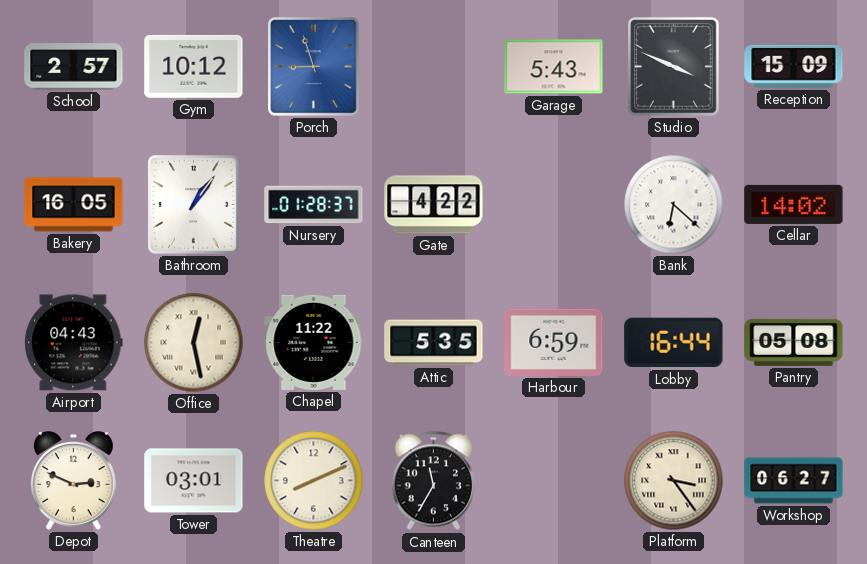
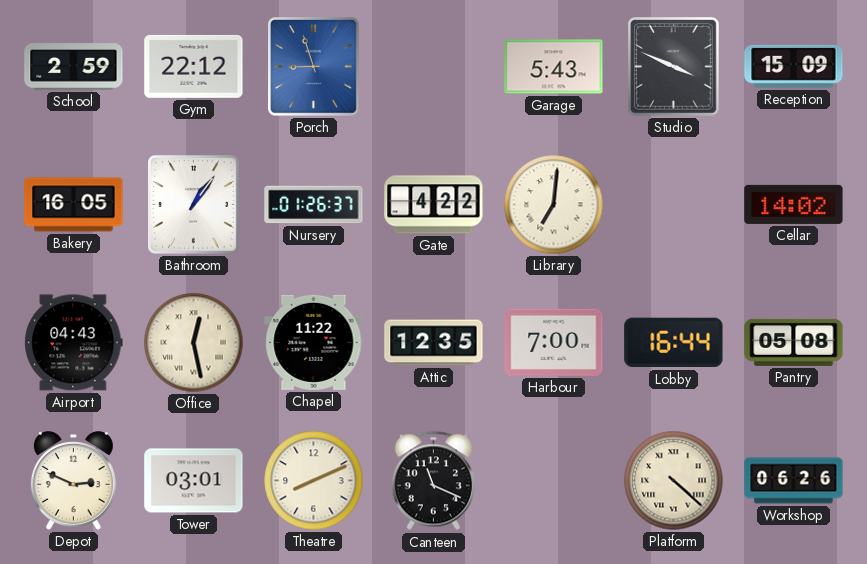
School: 2:57 -> 2:59
Gym: 10:12 -> 22:12
Nursery: 01:28 -> 01:26
Library: none -> 7:01
Bank: 6:22 -> none
Attic: 5:35 -> 12:35
Harbour: 6:59 -> 7:00
Canteen: 11:35 -> 11:19
Platform: 3:24 -> 4:22
Workshop: 06:27 -> 06:26
